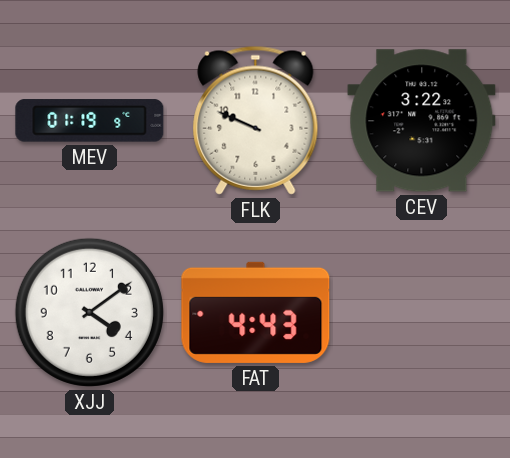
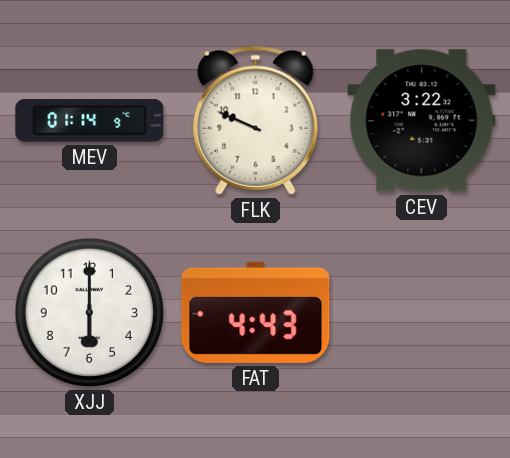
MEV: 01:19 -> 01:14
XJJ: 4:09 -> 6:00
